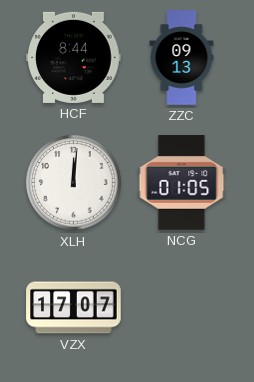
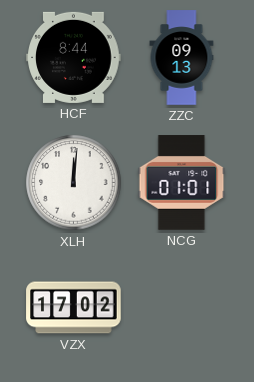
NCG: 01:05 -> 01:01
VZX: 17:07 -> 17:02
